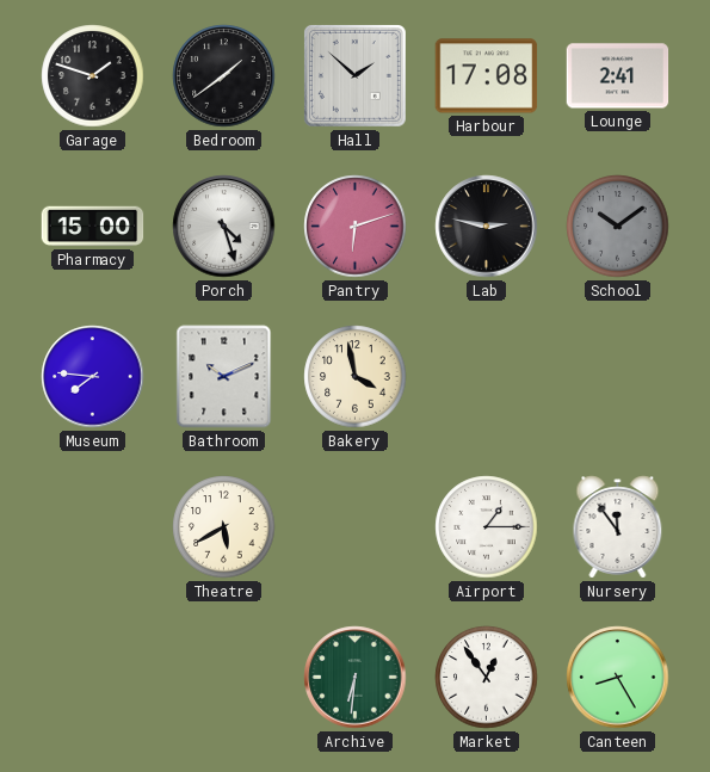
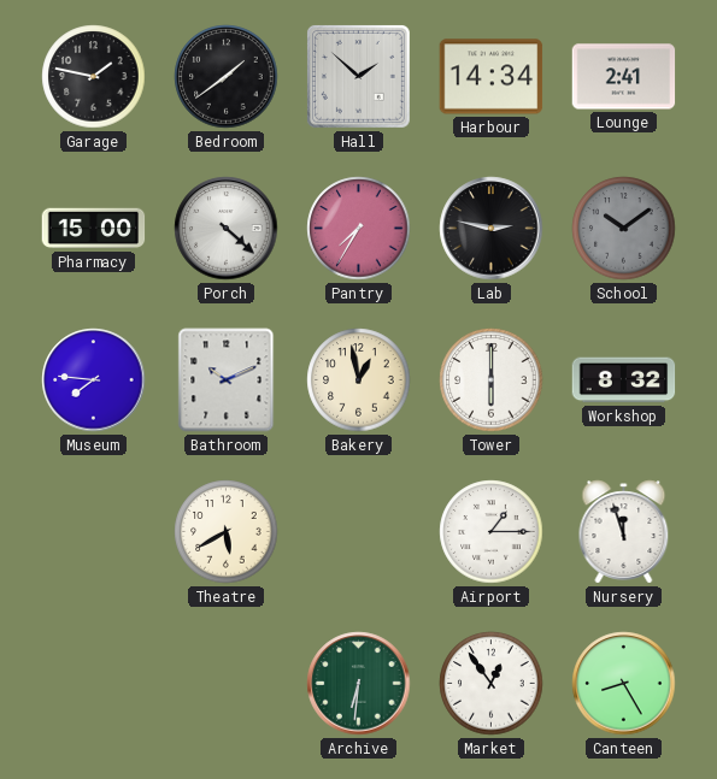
Garage: 1:48 -> 1:47
Harbour: 17:08 -> 14:34
Porch: 4:27 -> 4:22
Pantry: 6:12 -> 7:35
Bakery: 3:58 -> 12:58
Tower: none -> 6:00
Workshop: none -> 8:32
Nursery: 11:54 -> 11:57
